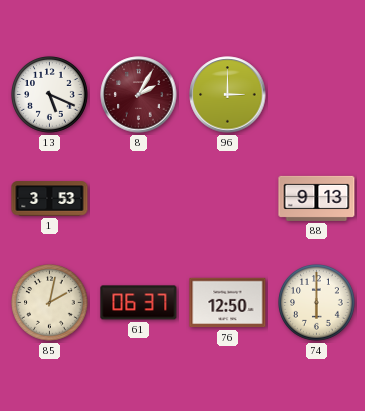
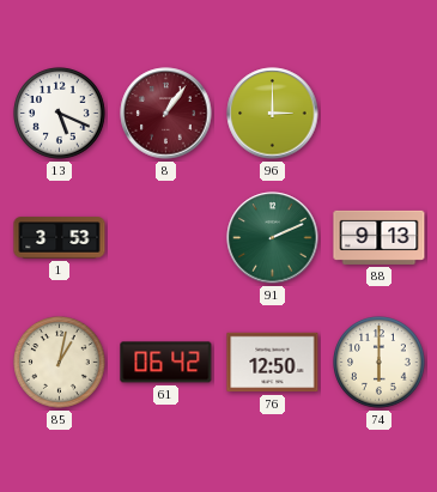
8: 2:05 -> 1:06
91: none -> 2:11
85: 2:02 -> 1:02
61: 06:37 -> 06:42
